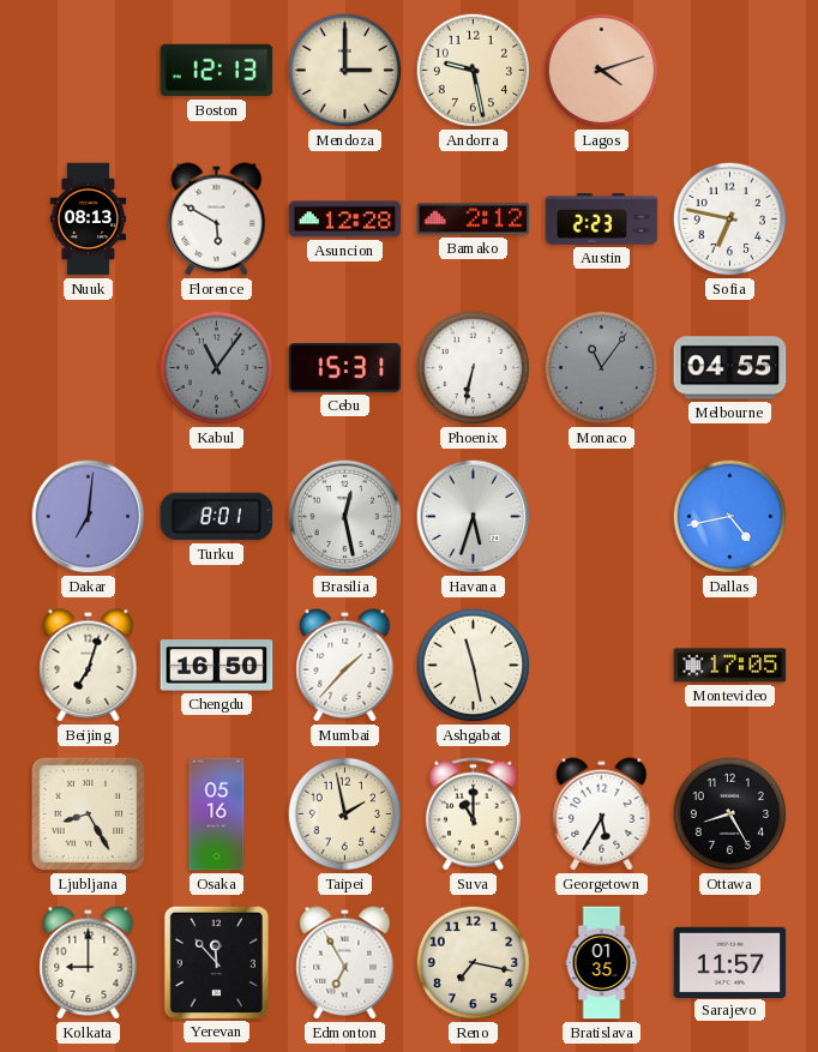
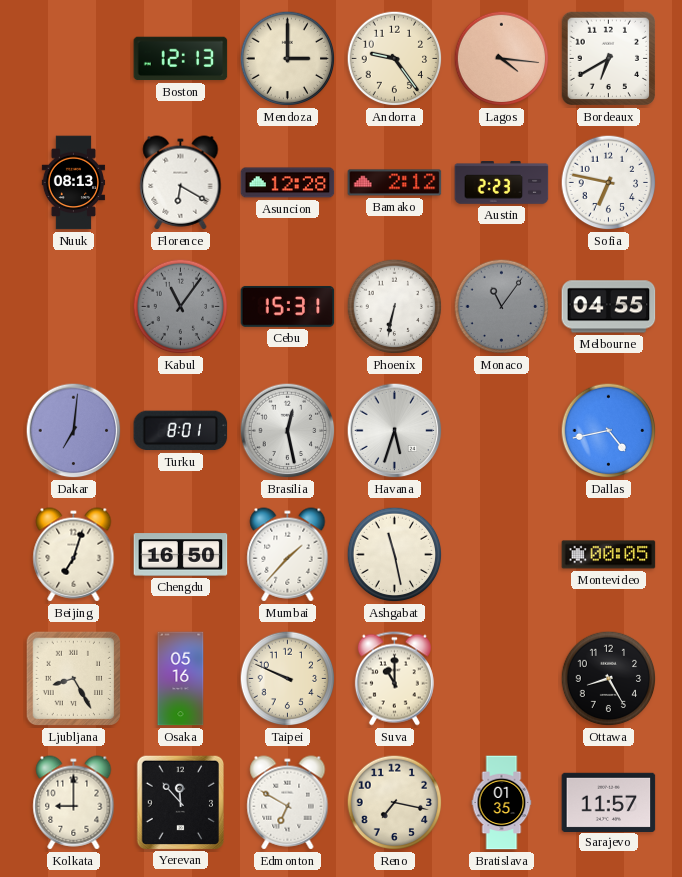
Andorra: 9:28 -> 9:24
Lagos: 4:12 -> 4:16
Bordeaux: none -> 6:40
Florence: 5:50 -> 6:20
Montevideo: 17:05 -> 00:05
Taipei: 1:58 -> 9:49
Georgetown: 5:35 -> none
Edmonton: 6:55 -> 6:50
